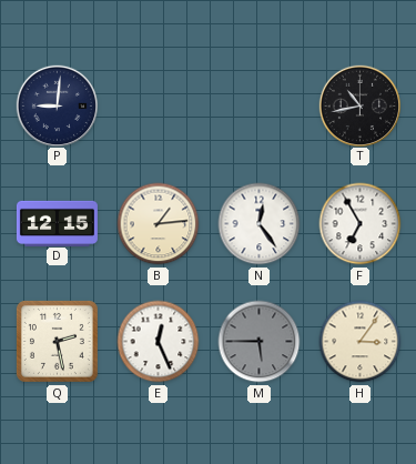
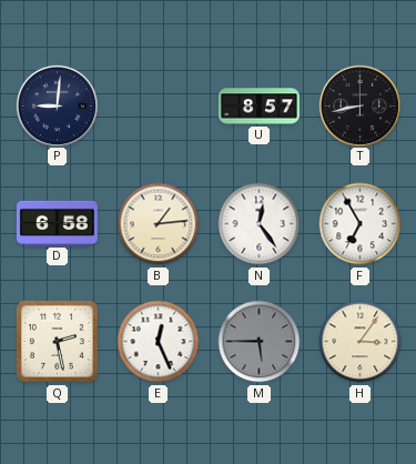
U: none -> 8:57
T: 10:43 -> 8:43
D: 12:15 -> 6:58
